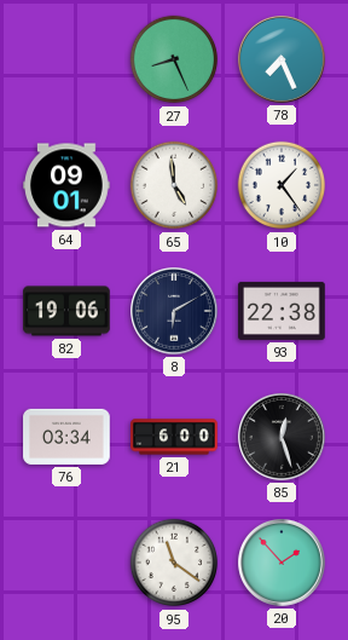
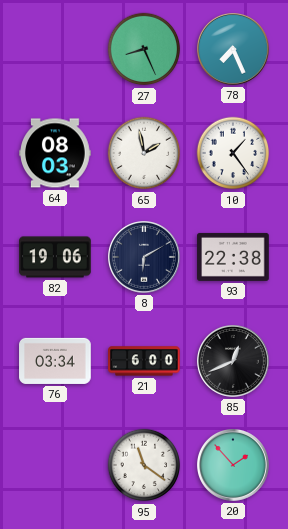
64: 09:01 -> 08:03
65: 4:59 -> 1:58
85: 12:27 -> 12:41
